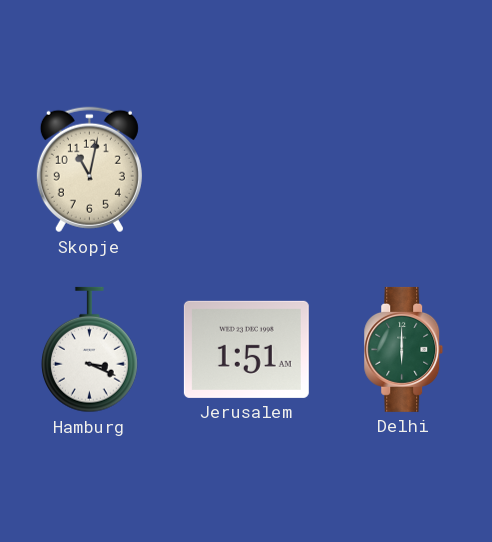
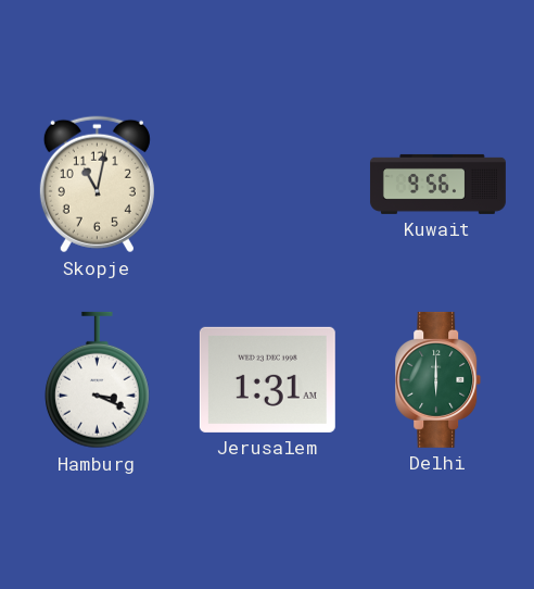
Kuwait: none -> 9:56
Jerusalem: 1:51 -> 1:31
